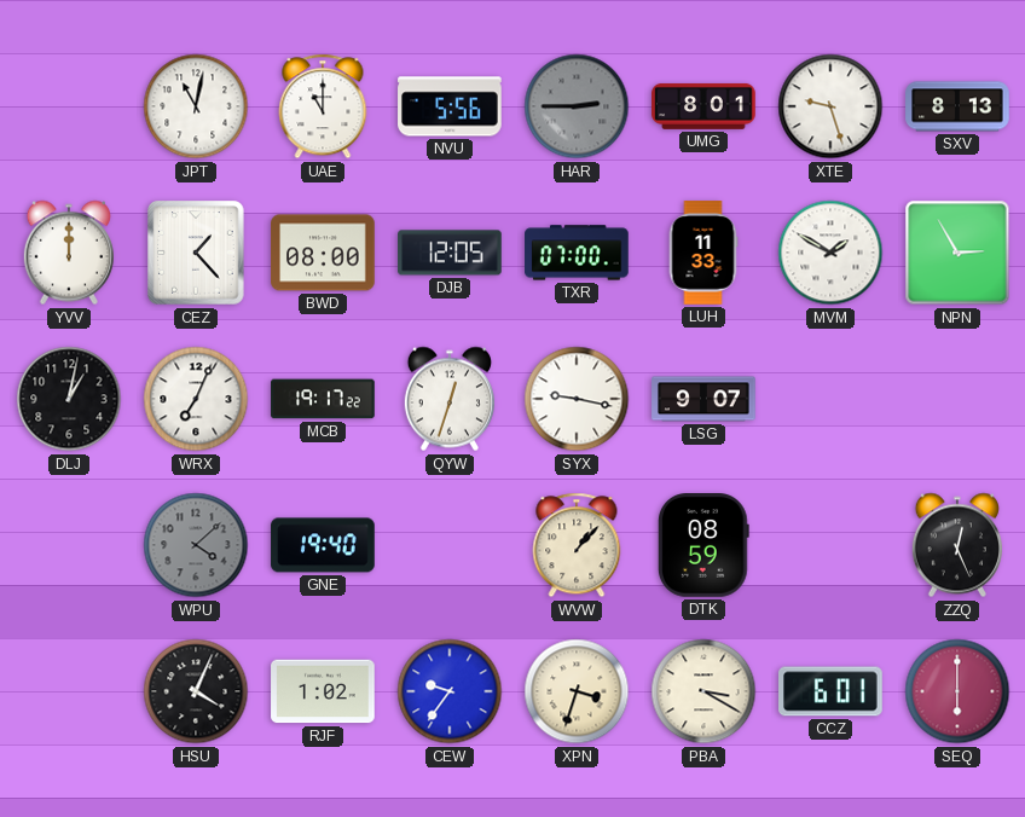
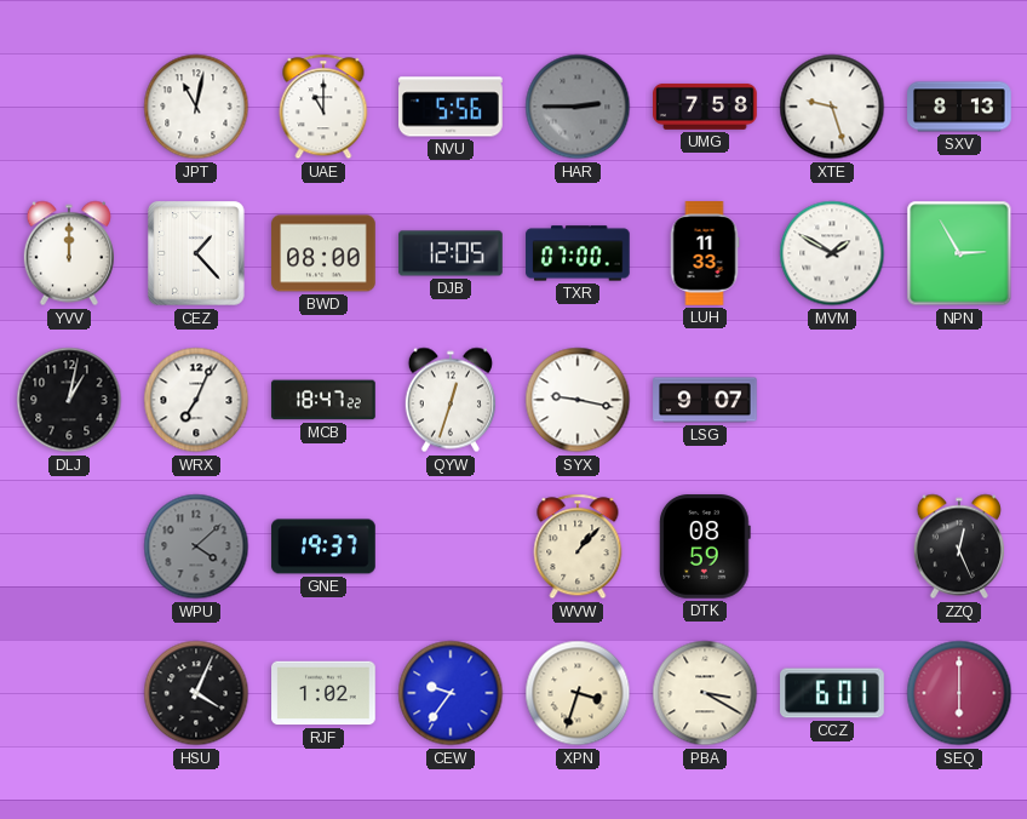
UMG: 8:01 -> 7:58
MCB: 19:17 -> 18:47
GNE: 19:40 -> 19:37
